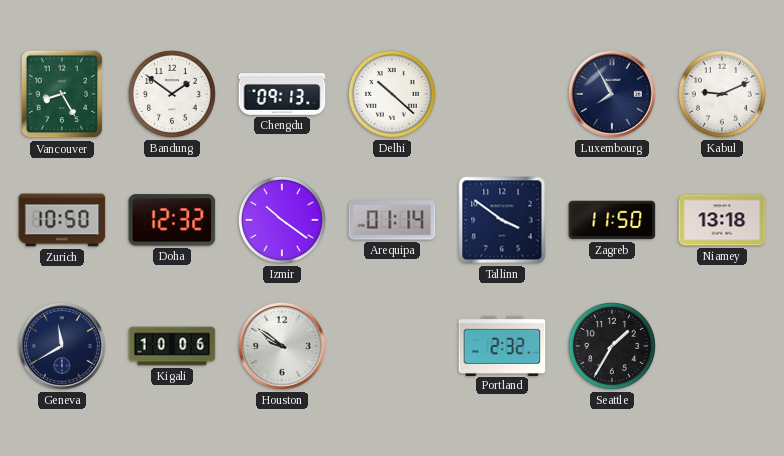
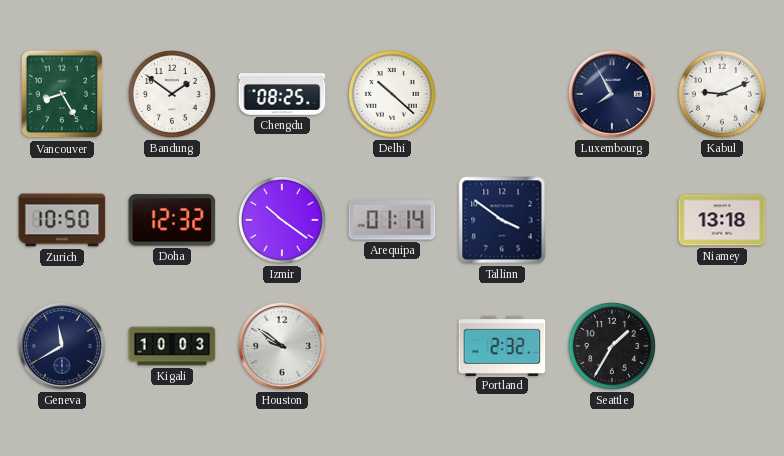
Chengdu: 09:13 -> 08:25
Zagreb: 11:50 -> none
Kigali: 10:06 -> 10:03
